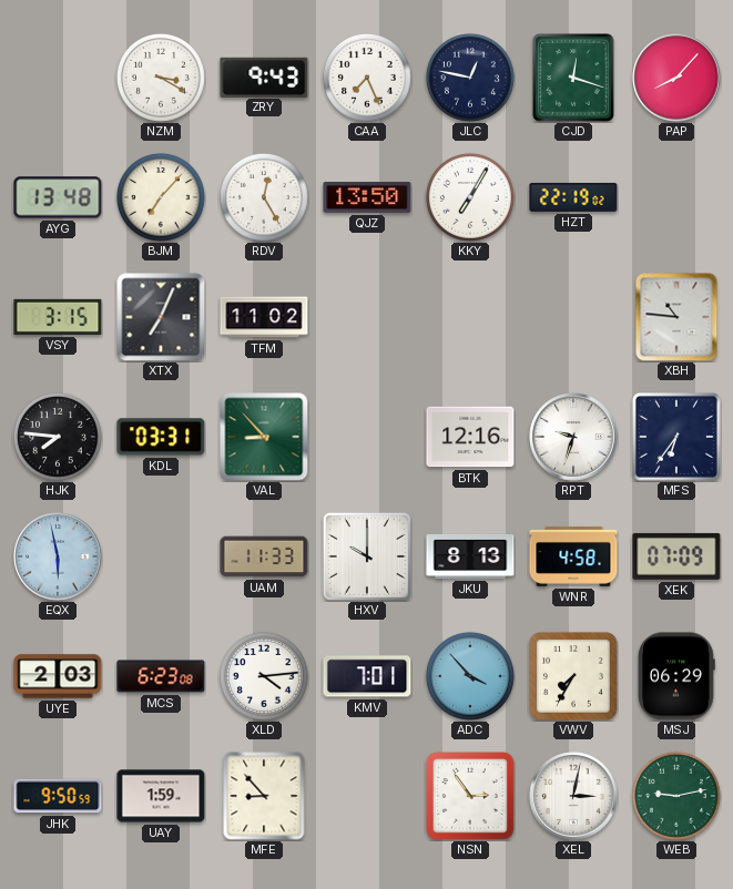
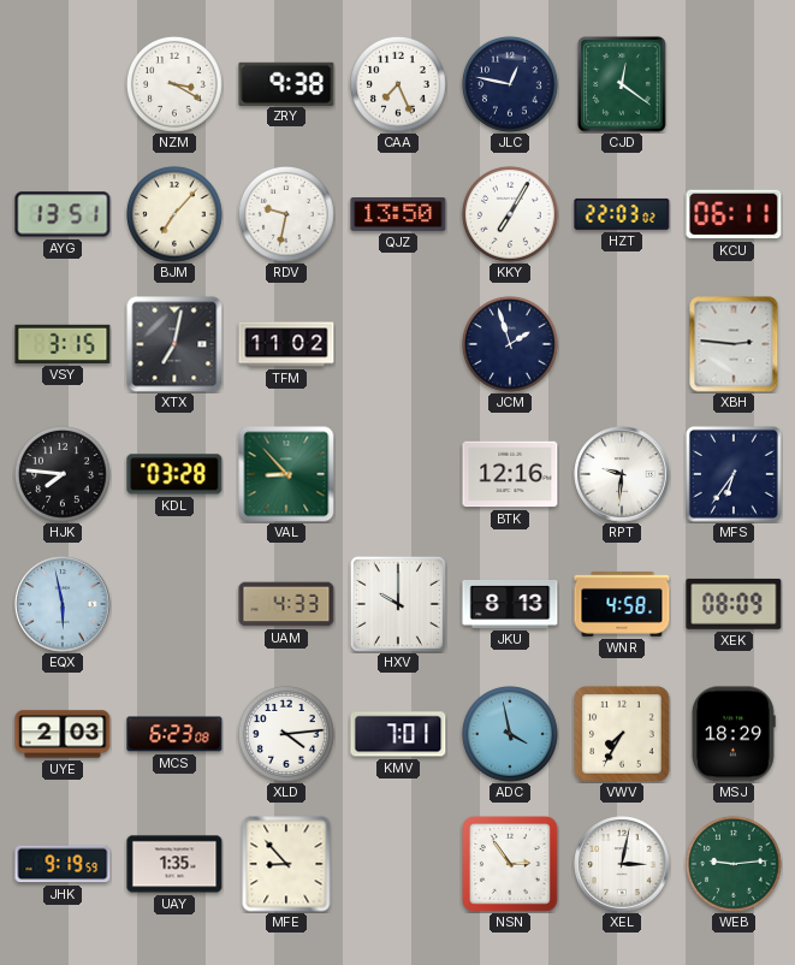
ZRY: 9:43 -> 9:38
CJD: 12:18 -> 12:21
PAP: 8:07 -> none
AYG: 13:48 -> 13:51
RDV: 12:25 -> 9:32
HZT: 22:19 -> 22:03
KCU: none -> 06:11
XTX: 7:04 -> 7:02
JCM: none -> 1:57
XBH: 10:46 -> 2:46
KDL: 03:31 -> 03:28
RPT: 9:33 -> 9:31
UAM: 11:33 -> 4:33
XEK: 07:09 -> 08:09
ADC: 3:53 -> 3:58
MSJ: 06:29 -> 18:29
JHK: 9:50 -> 9:19
UAY: 1:59 -> 1:35
WEB: 9:13 -> 9:14
